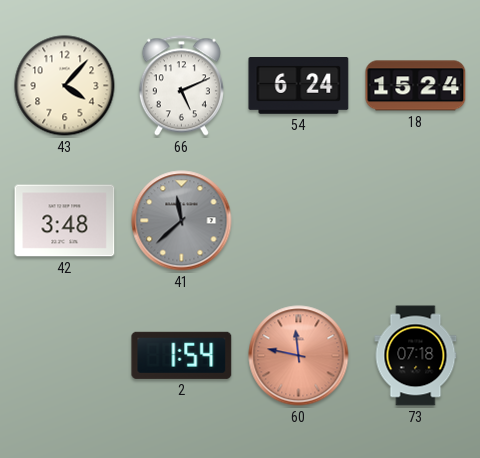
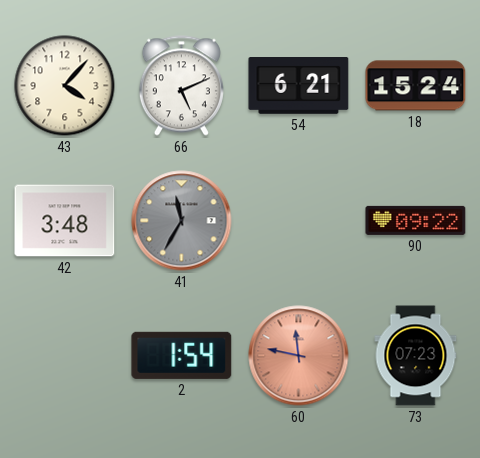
54: 6:24 -> 6:21
41: 11:38 -> 11:35
90: none -> 09:22
73: 07:18 -> 07:23
